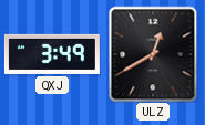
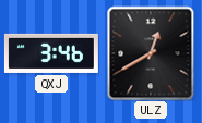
QXJ: 3:49 -> 3:46
